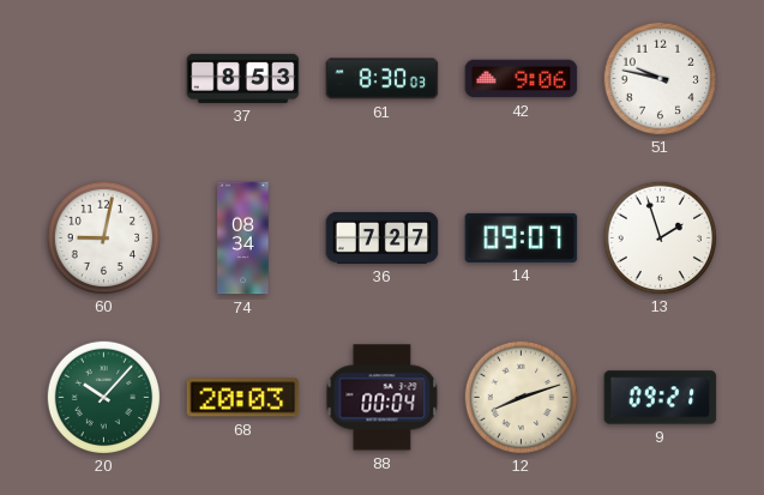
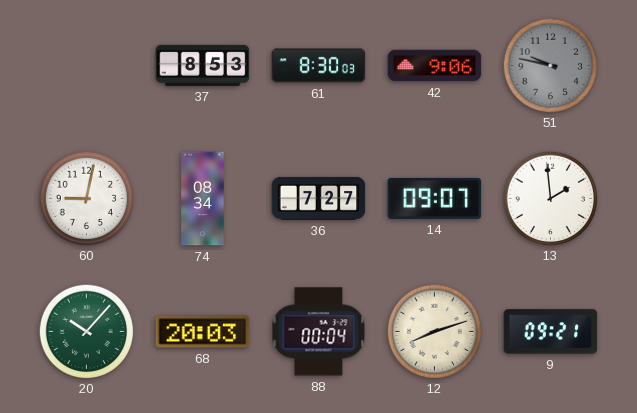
51 dial: white -> grey
13: 1:57 -> 1:59
